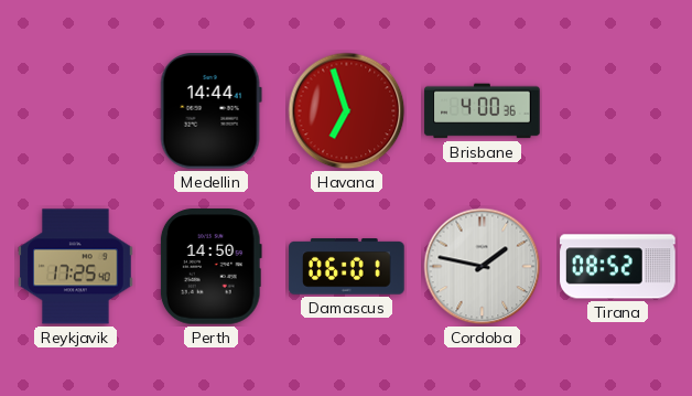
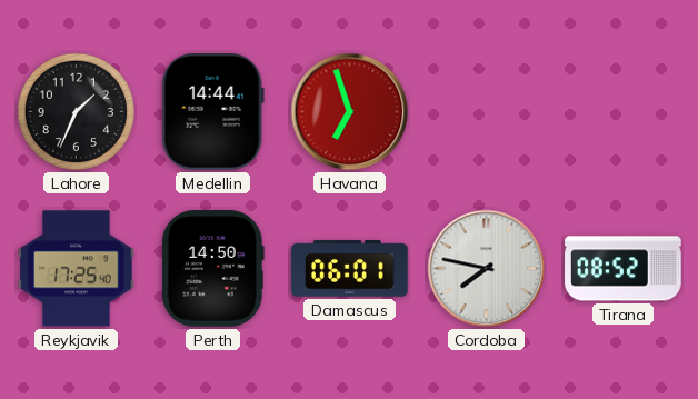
Lahore: none -> 1:34
Brisbane: 4:00 -> none
Cordoba: 1:47 -> 7:47
